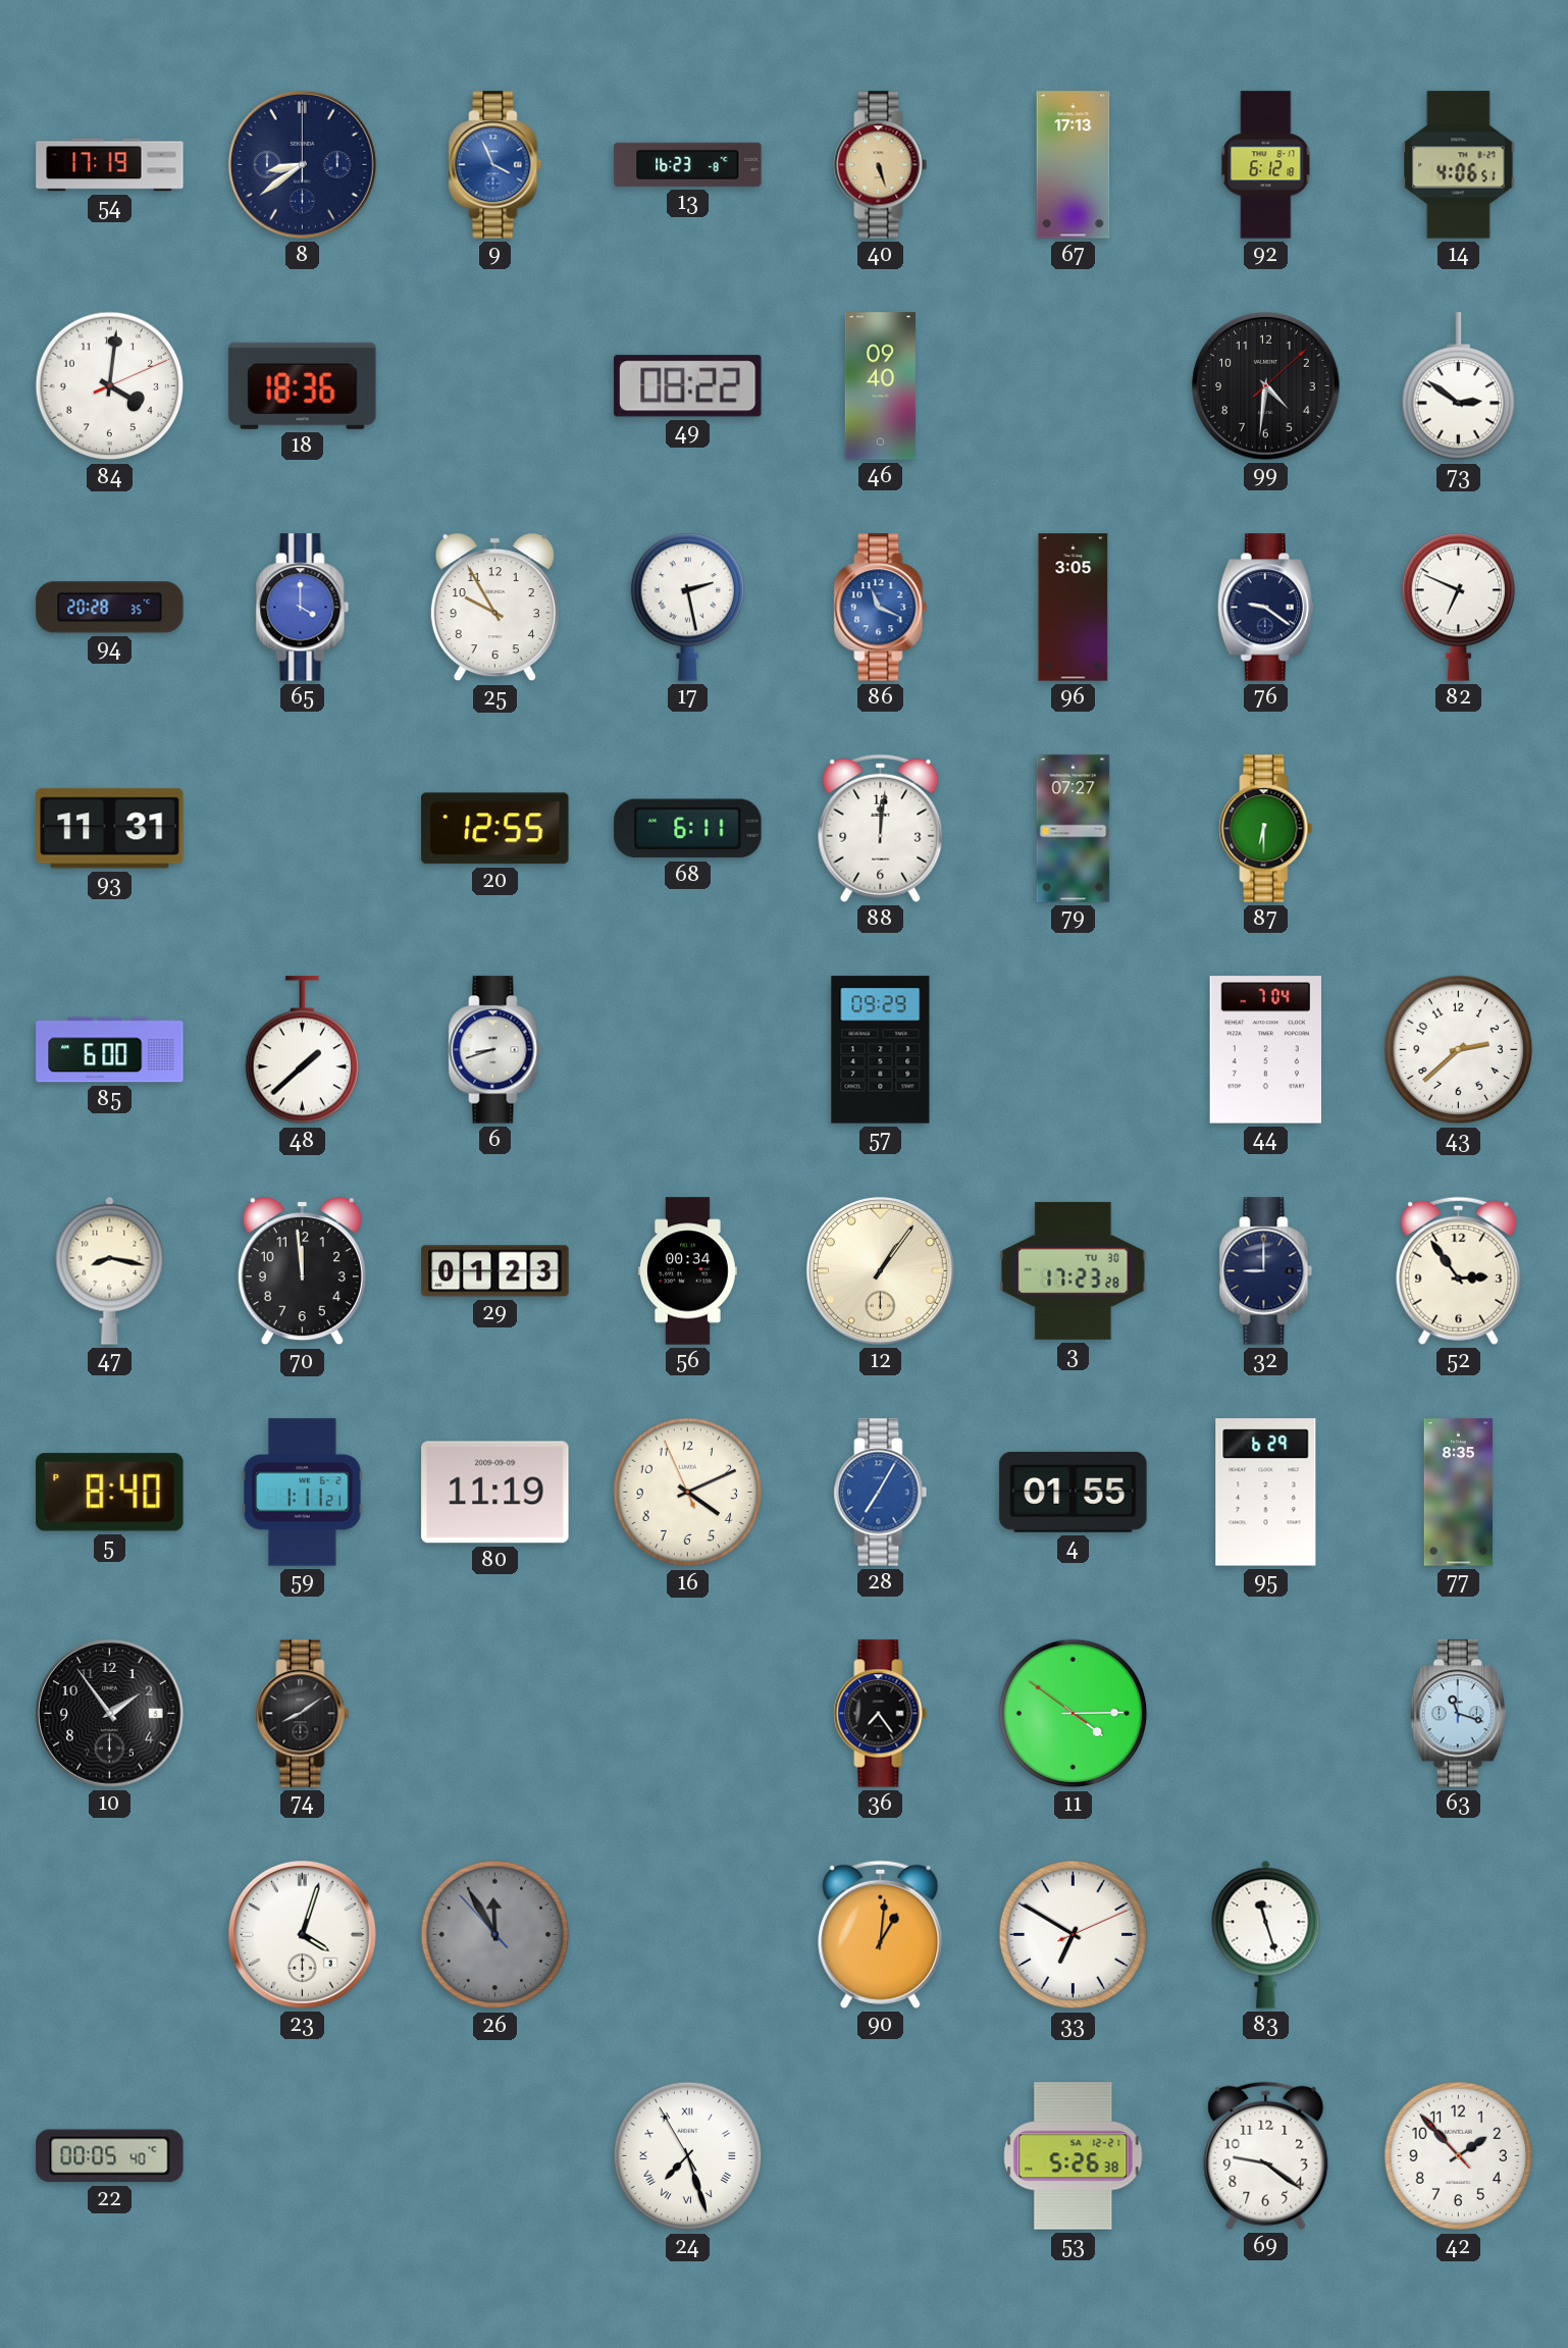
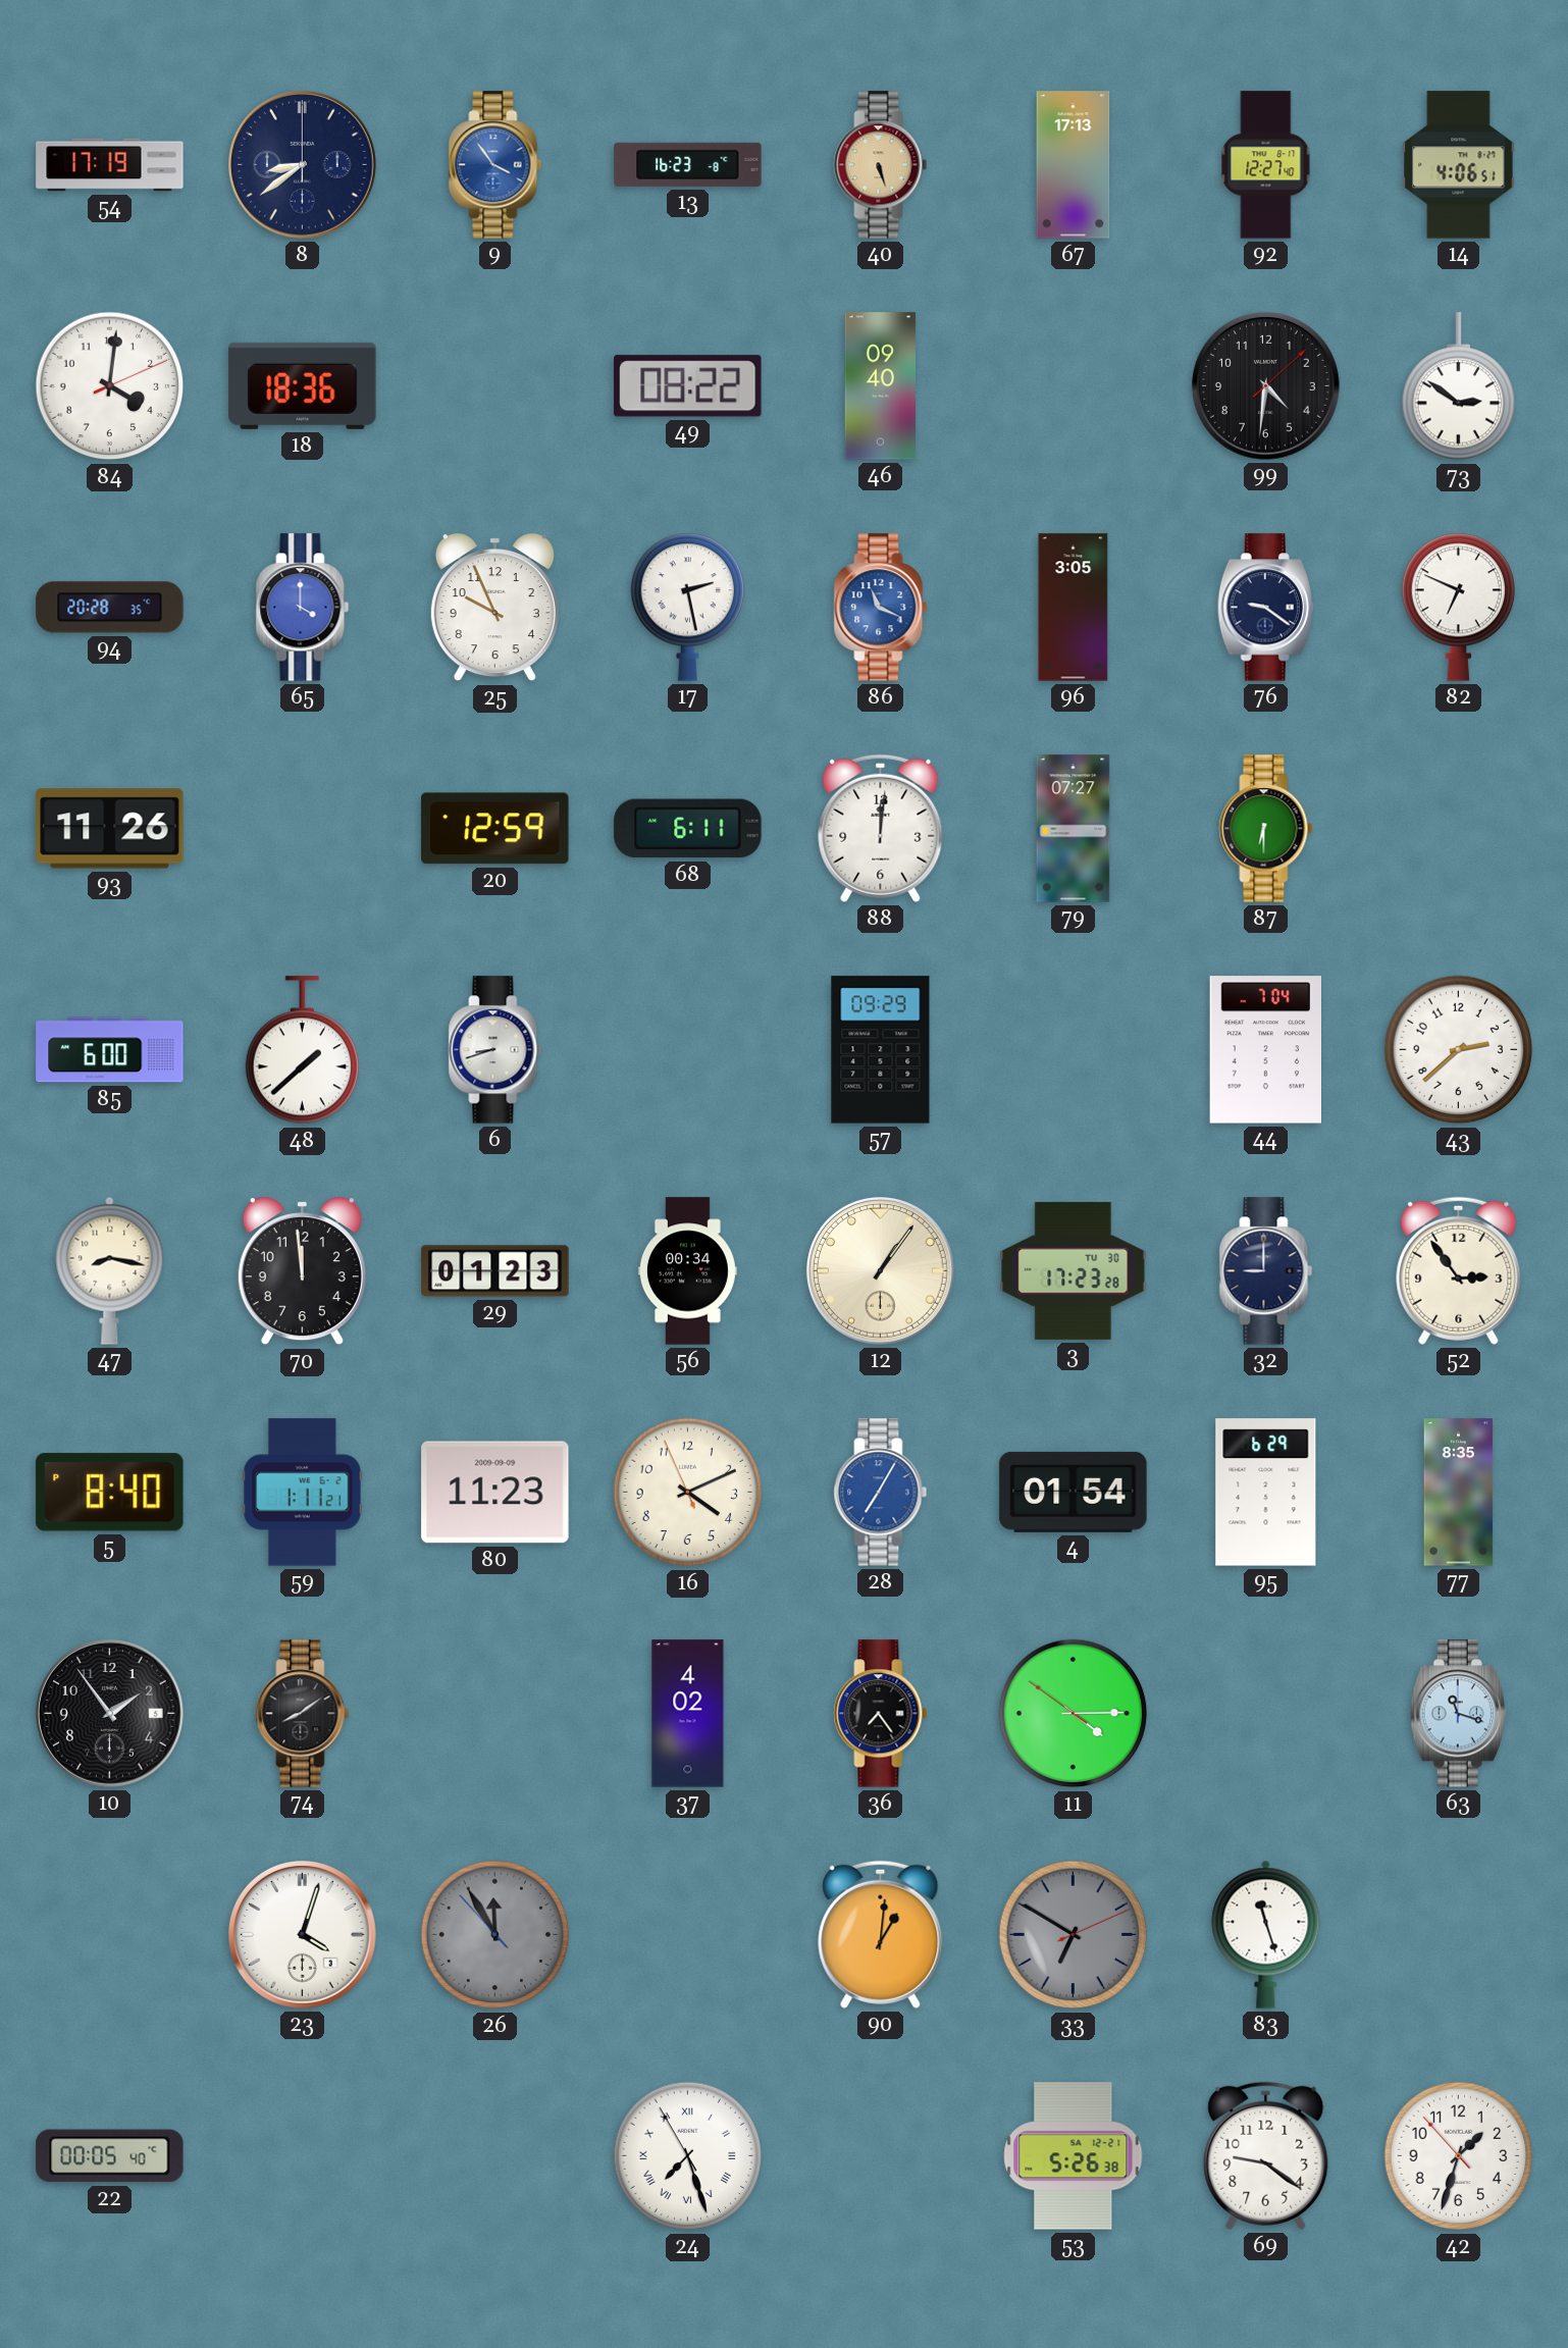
9: 3:56 -> 3:54
92: 6:12 -> 12:27
25: 9:55 -> 9:56
93: 11:31 -> 11:26
20: 12:55 -> 12:59
80: 11:19 -> 11:23
4: 01:55 -> 01:54
37: none -> 4:02
33 dial: white -> grey
42: 1:52 -> 1:32
